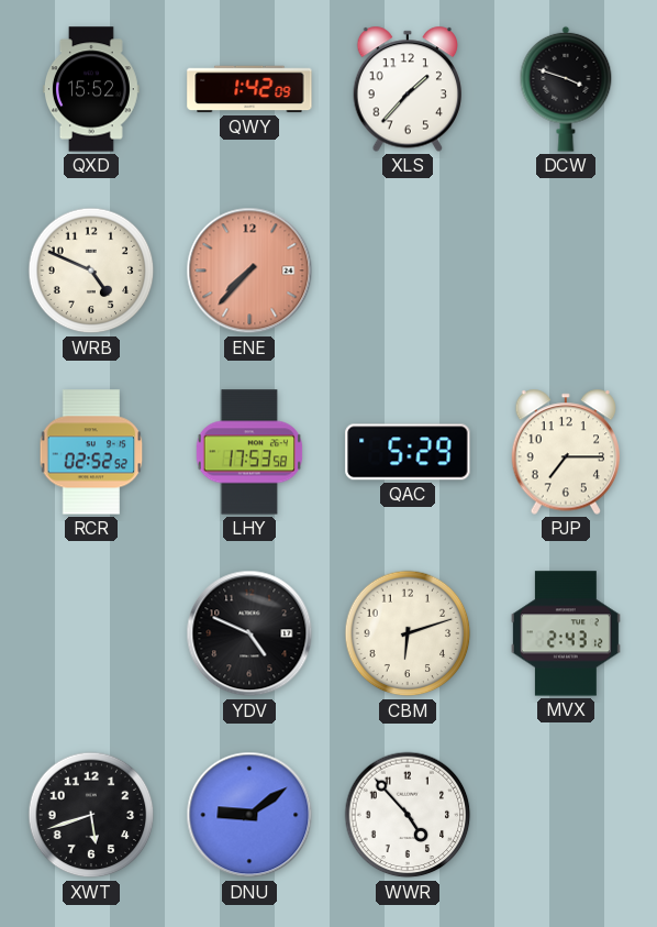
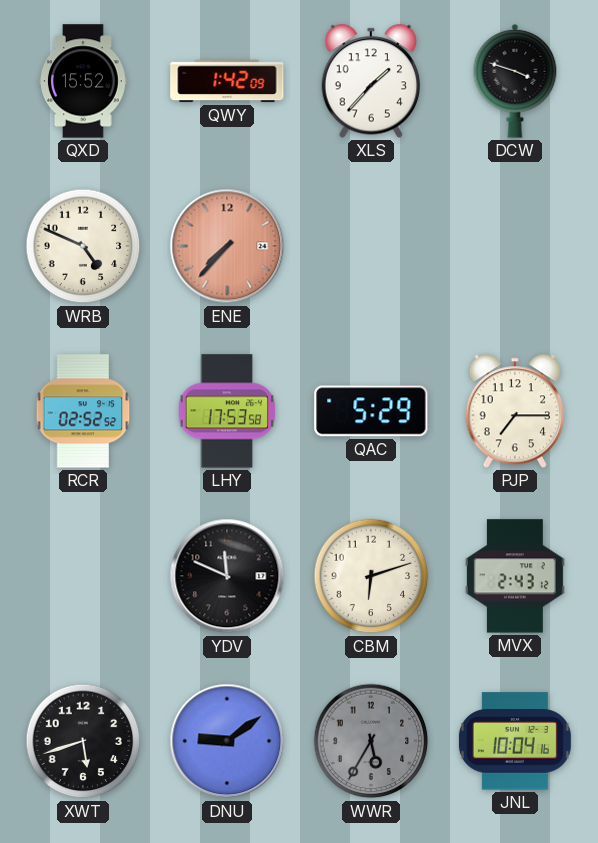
YDV: 4:49 -> 11:49
WWR: 4:53 -> 5:35
WWR dial: white -> grey
JNL: none -> 10:04
